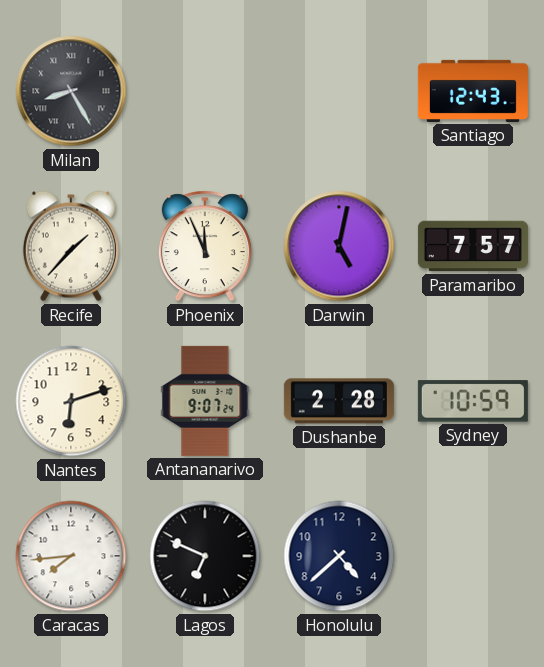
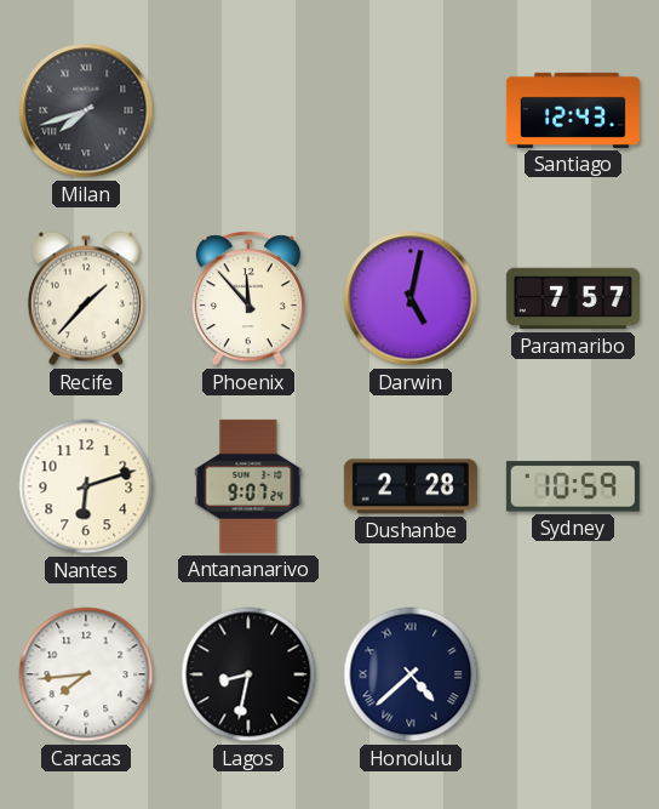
Milan: 8:25 -> 7:42
Phoenix: 11:56 -> 11:53
Lagos: 6:49 -> 8:32
Honolulu numerals: Arabic -> Roman
